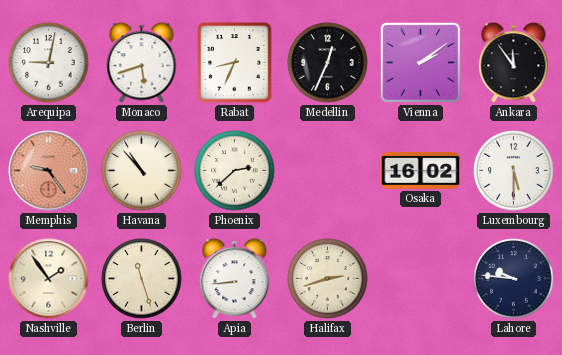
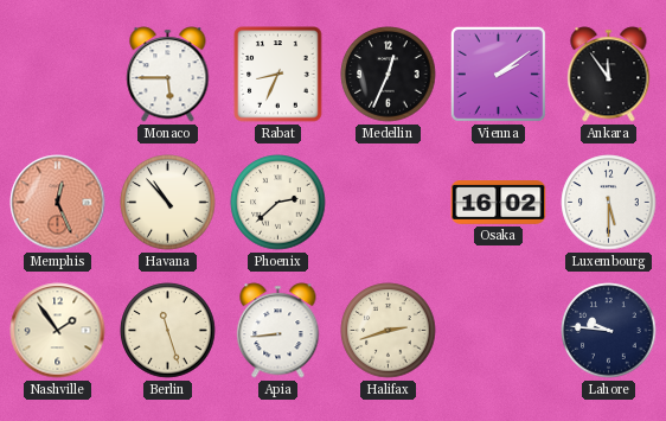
Arequipa: 9:02 -> none
Monaco: 5:42 -> 5:45
Memphis: 9:24 -> 12:26
